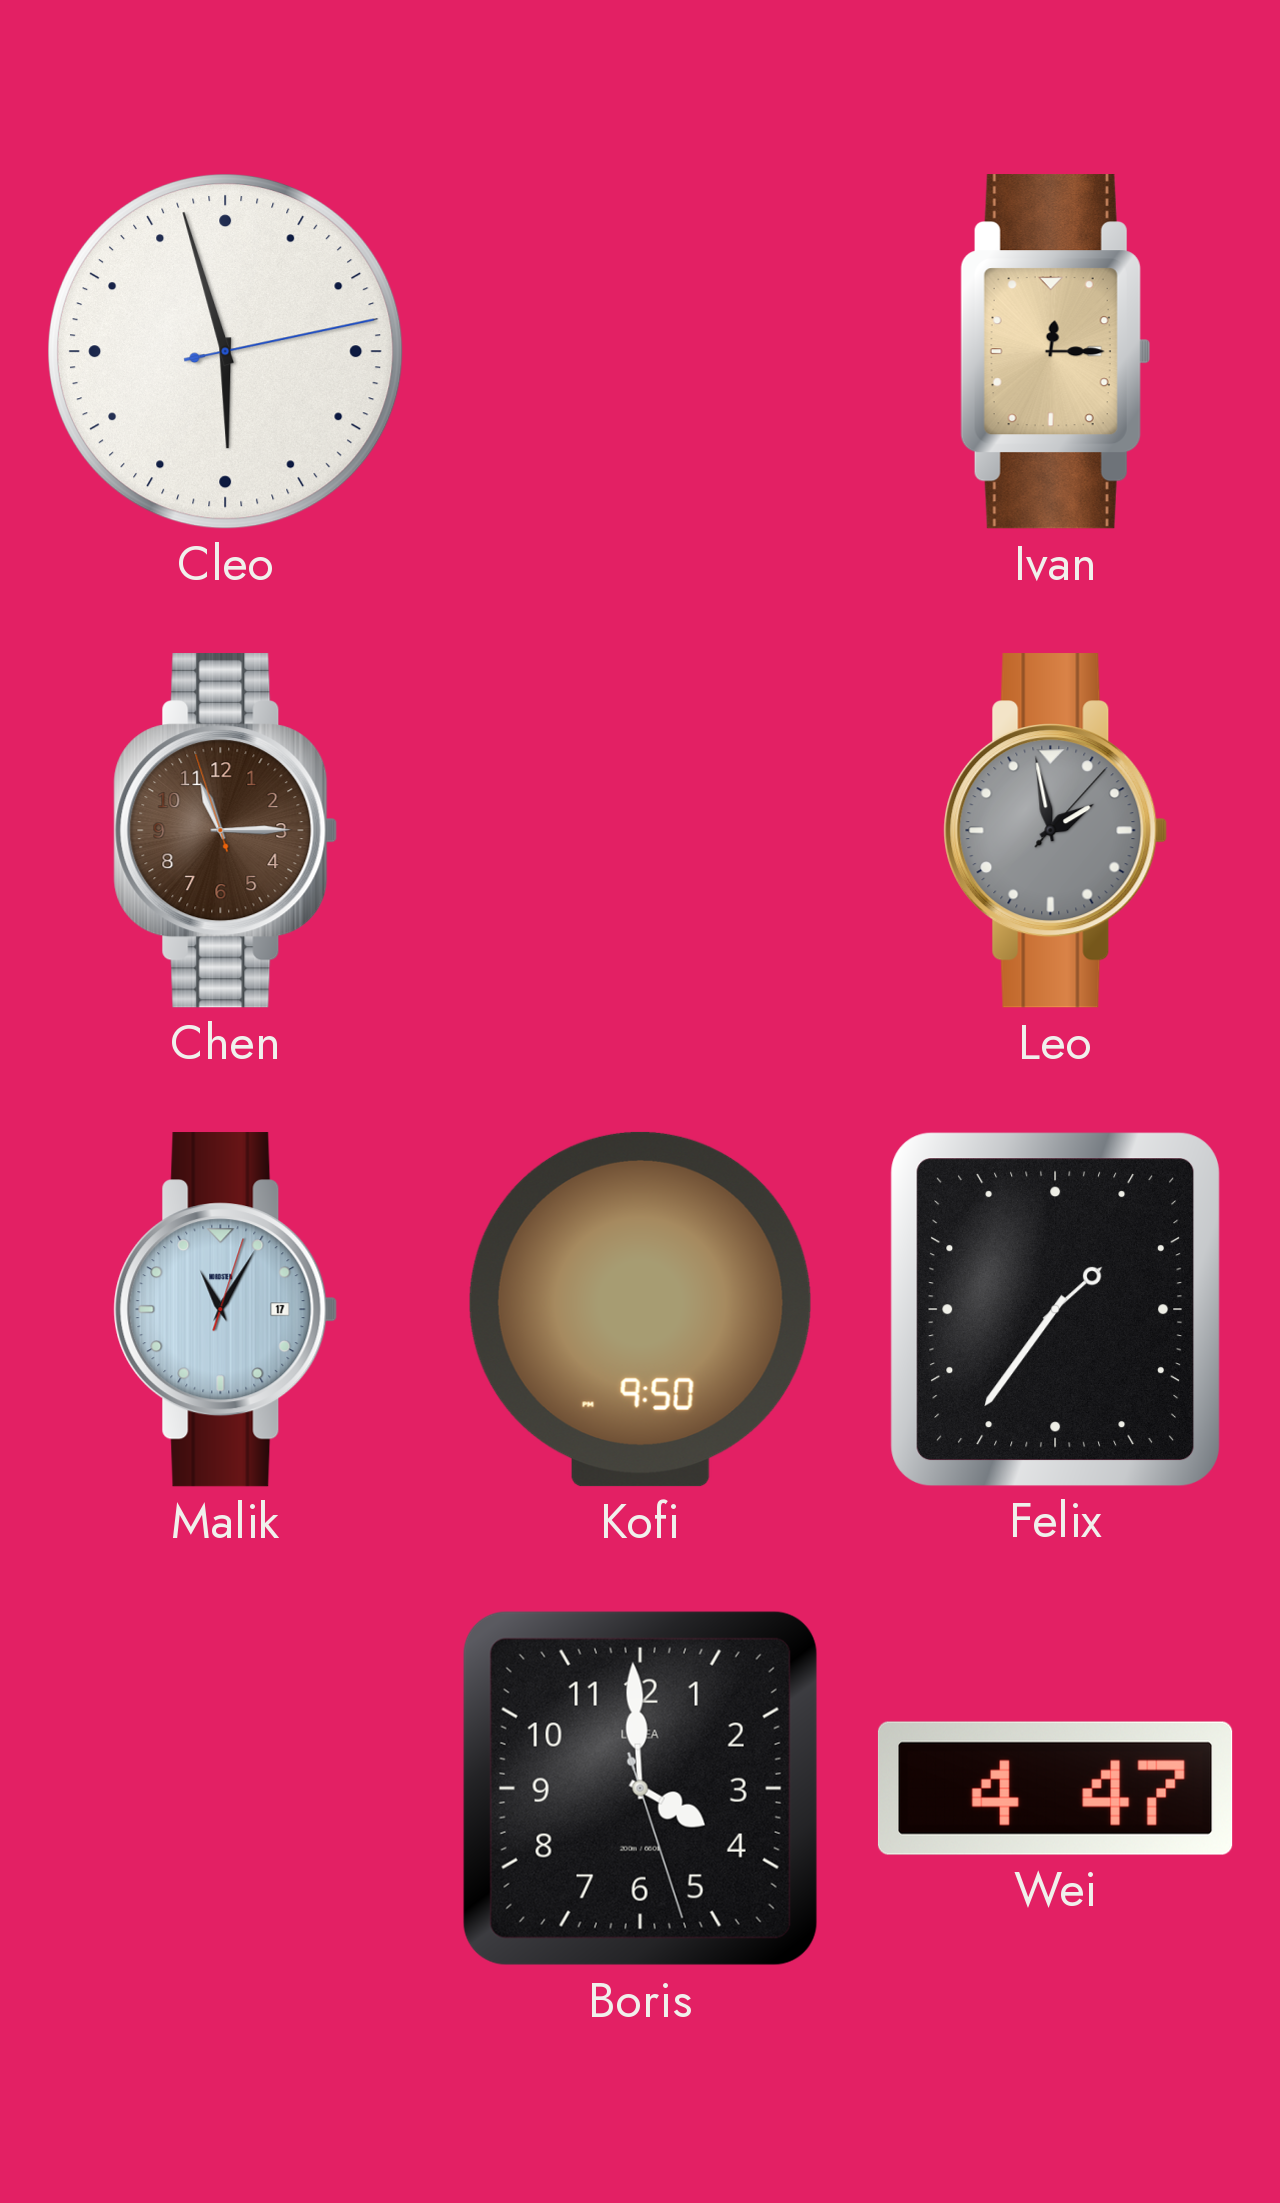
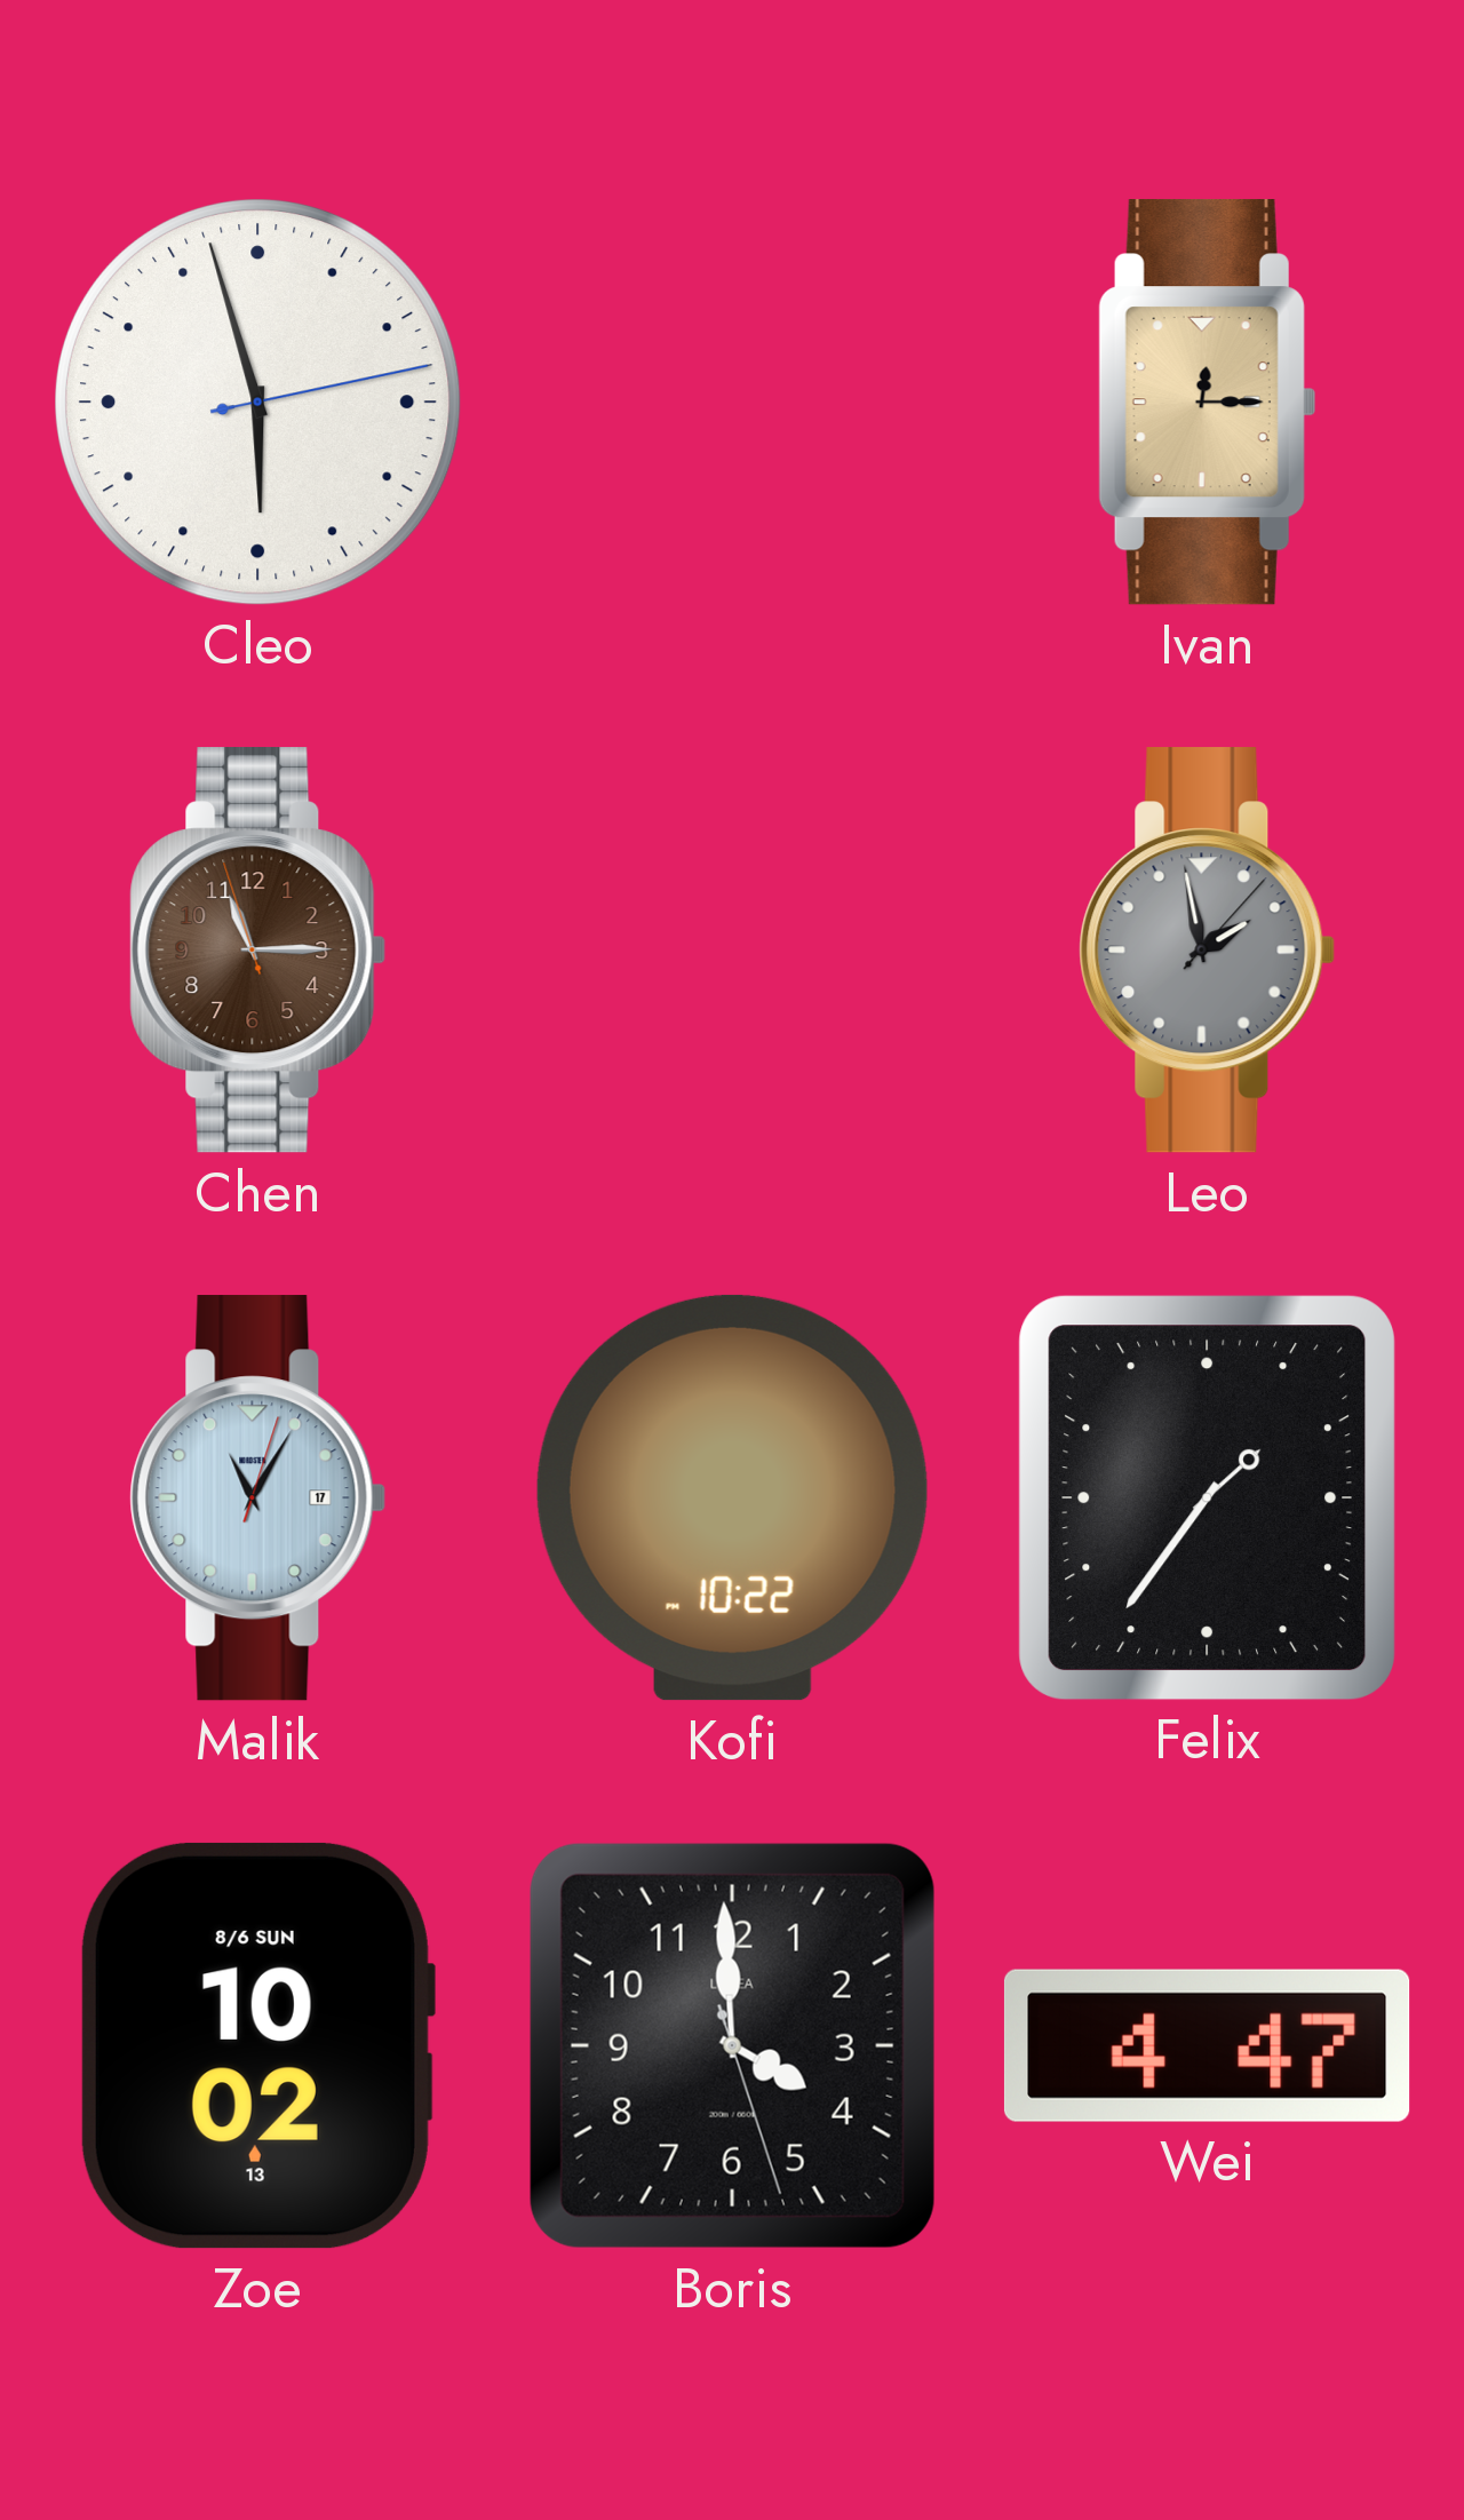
Kofi: 9:50 -> 10:22
Zoe: none -> 10:02
